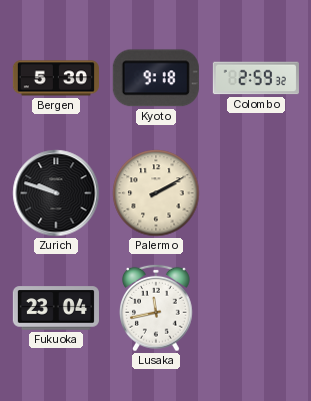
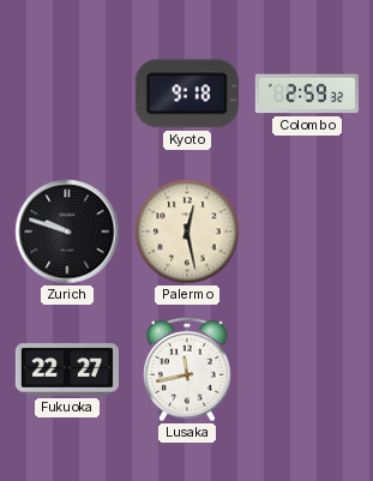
Bergen: 5:30 -> none
Palermo: 2:10 -> 12:28
Fukuoka: 23:04 -> 22:27
